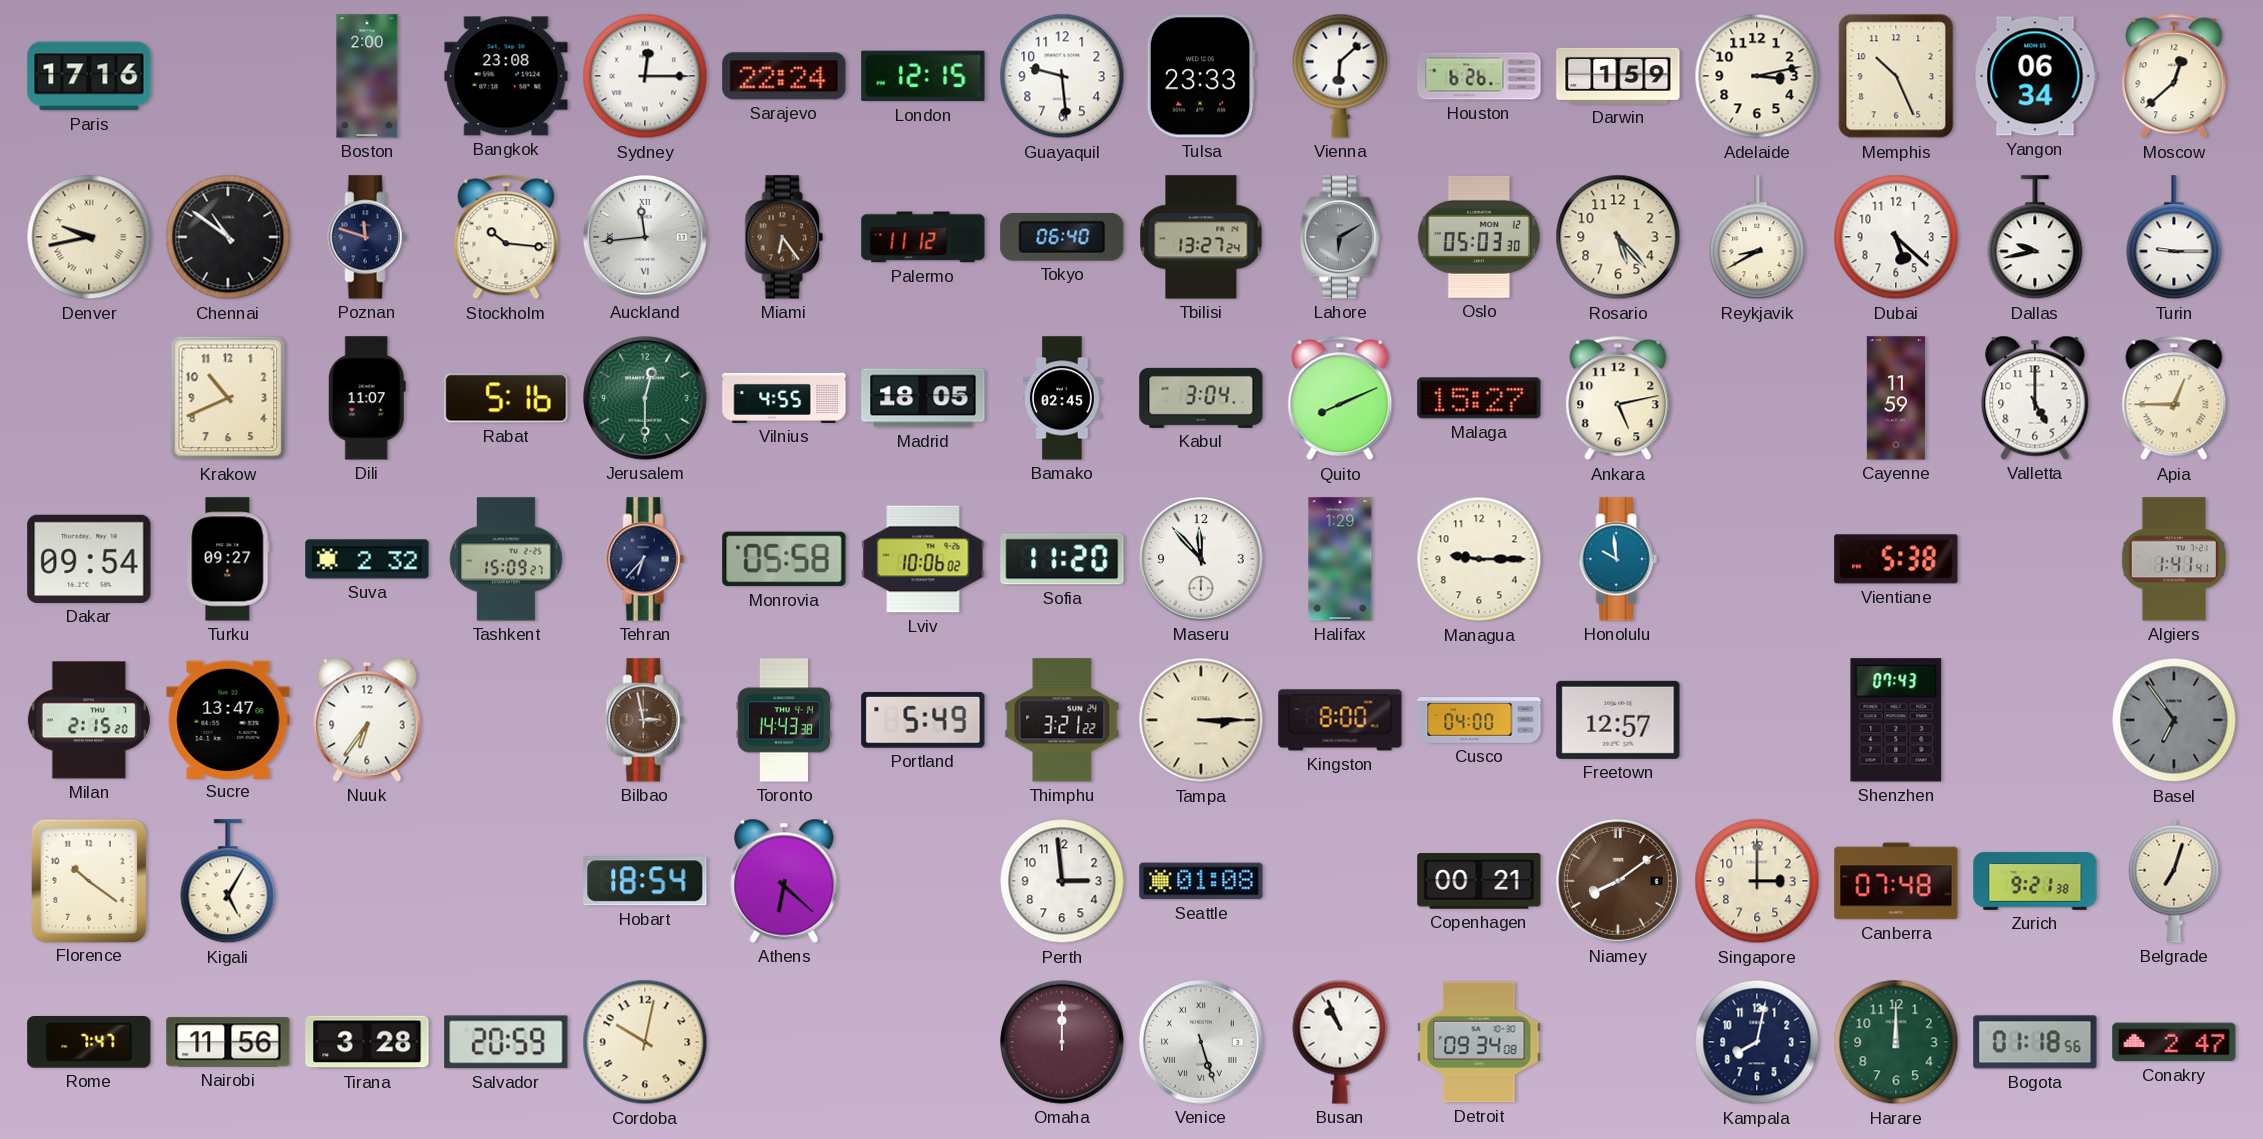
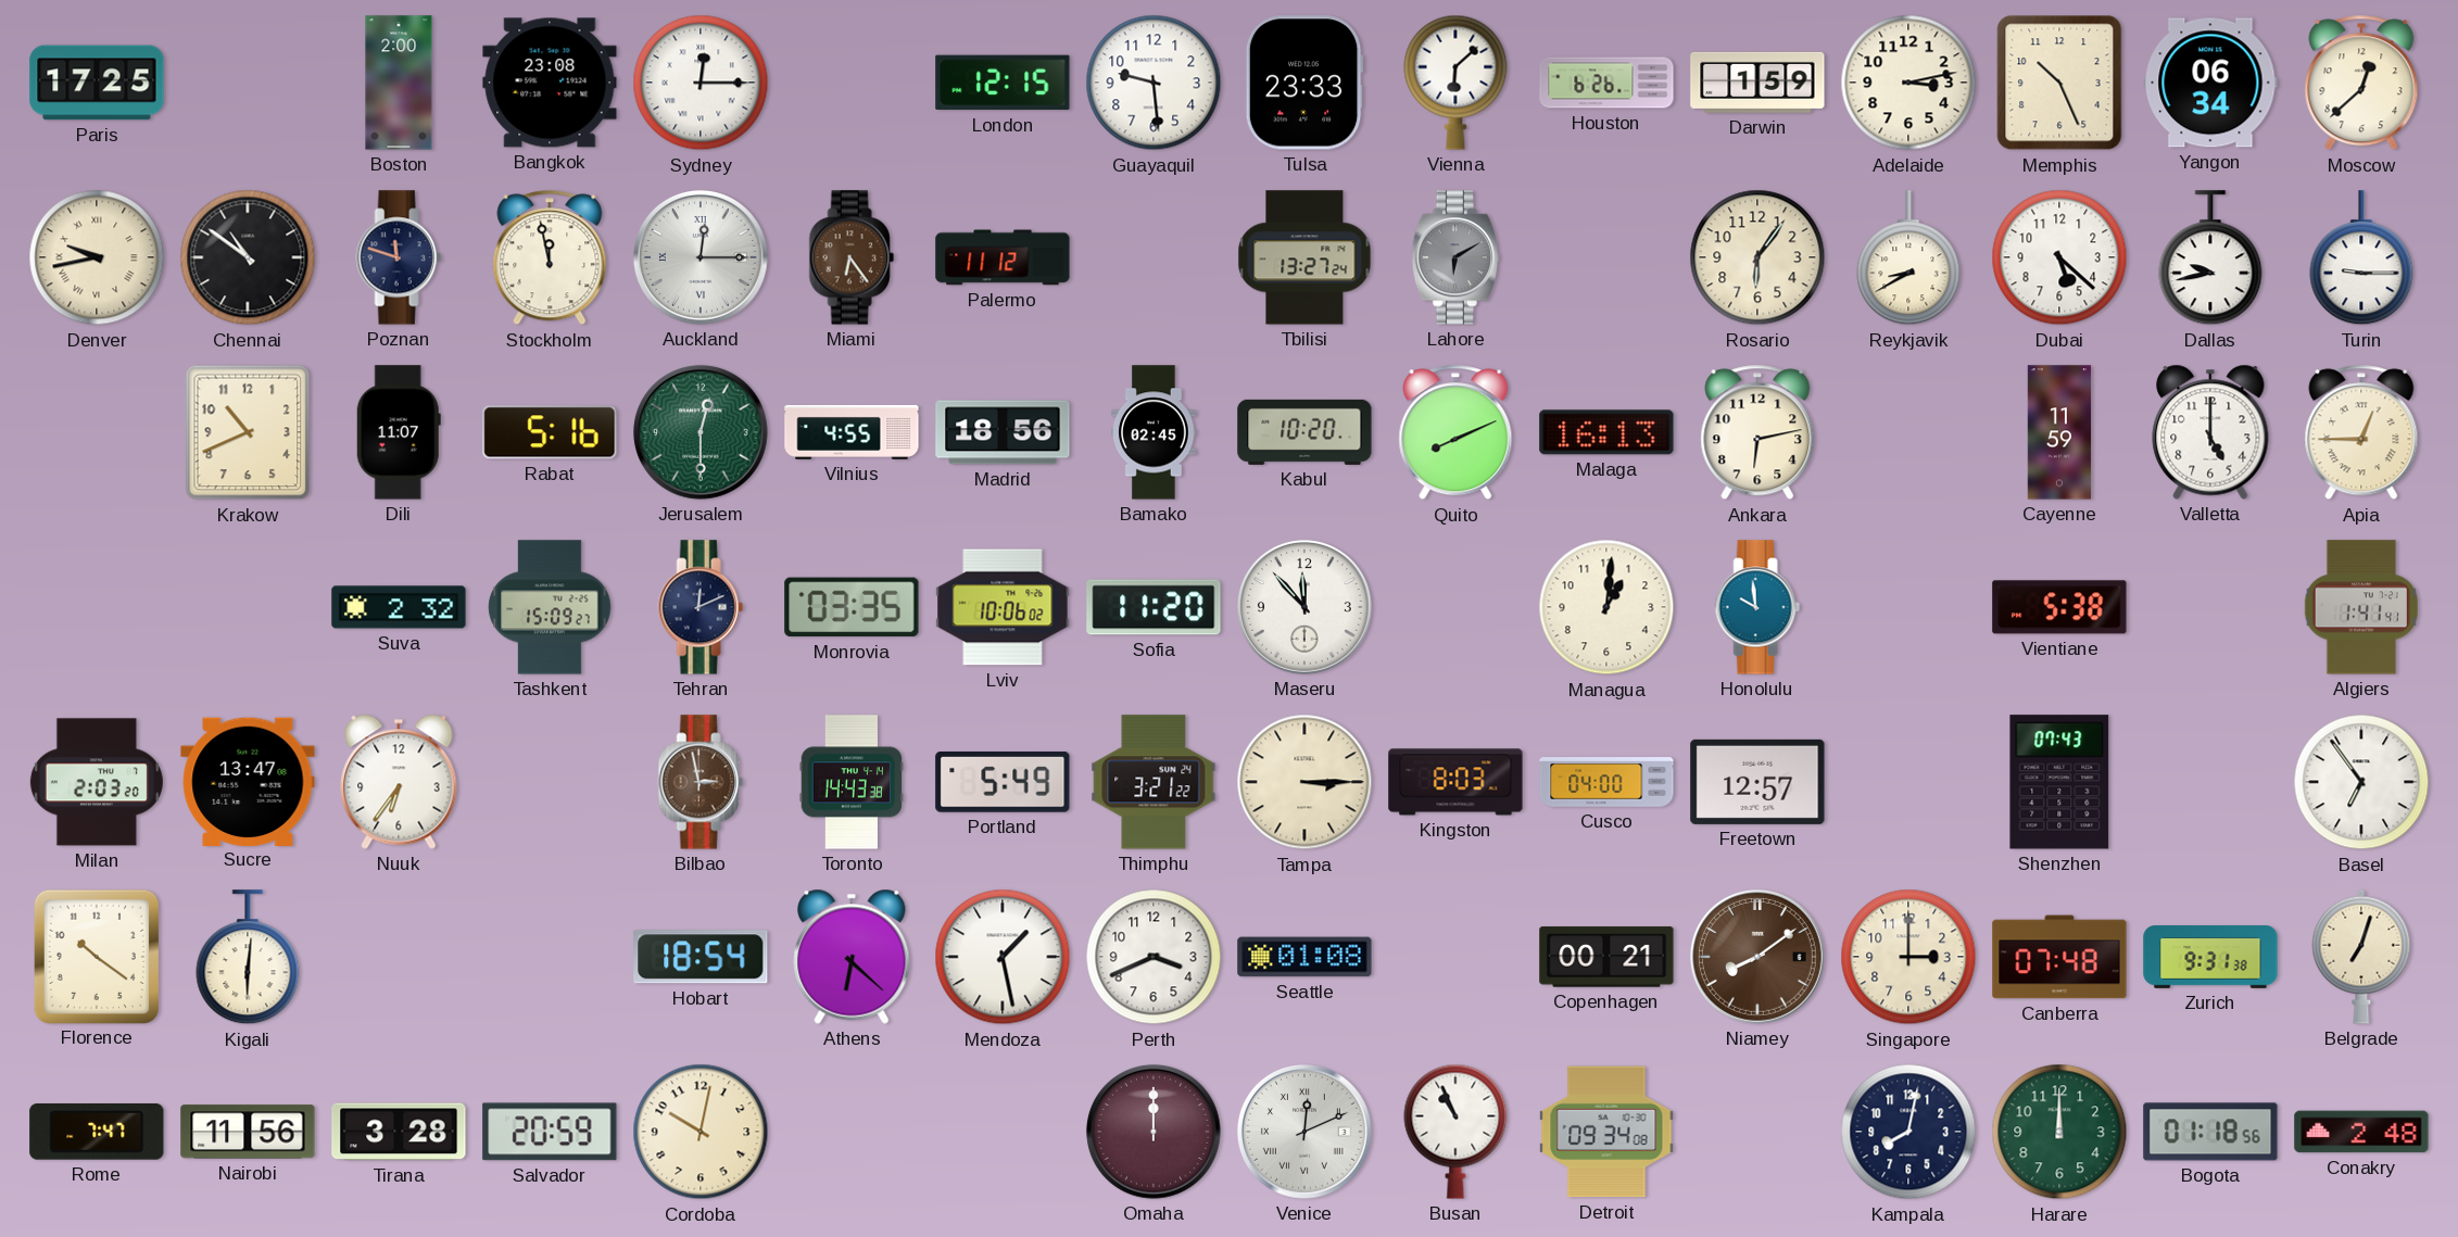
Paris: 17:16 -> 17:25
Sarajevo: 22:24 -> none
Stockholm: 10:16 -> 11:58
Auckland: 11:44 -> 12:15
Tokyo: 06:40 -> none
Oslo: 05:03 -> none
Rosario: 5:23 -> 6:06
Madrid: 18:05 -> 18:56
Kabul: 3:04 -> 10:20
Malaga: 15:27 -> 16:13
Ankara: 5:13 -> 6:13
Dakar: 09:54 -> none
Turku: 09:27 -> none
Tehran: 6:37 -> 12:11
Monrovia: 05:58 -> 03:35
Halifax: 1:29 -> none
Managua: 9:15 -> 1:01
Milan: 2:15 -> 2:03
Kingston: 8:00 -> 8:03
Basel dial: grey -> white
Kigali: 5:05 -> 6:01
Mendoza: none -> 1:28
Perth: 2:59 -> 3:41
Zurich: 9:21 -> 9:31
Venice: 5:27 -> 12:11
Conakry: 2:47 -> 2:48
